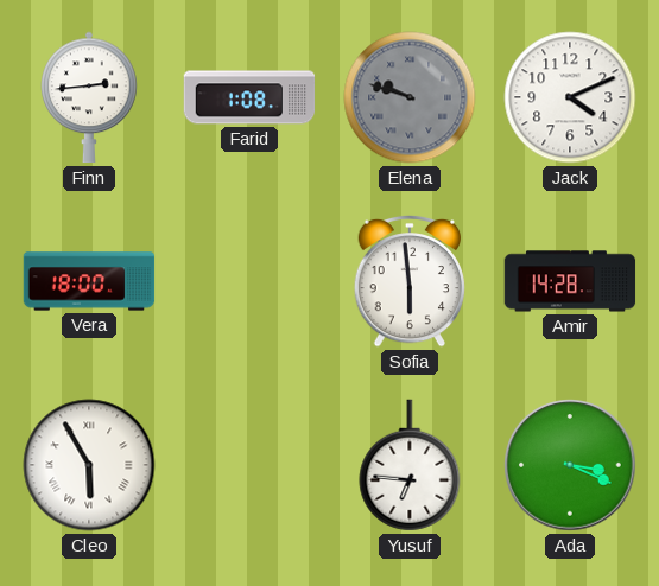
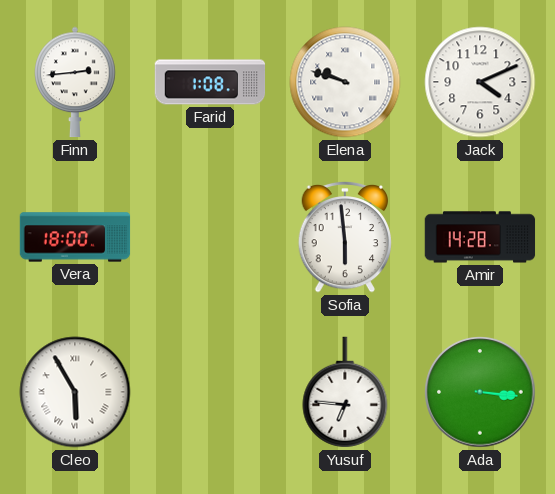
Elena dial: grey -> white
Ada: 3:19 -> 3:16
